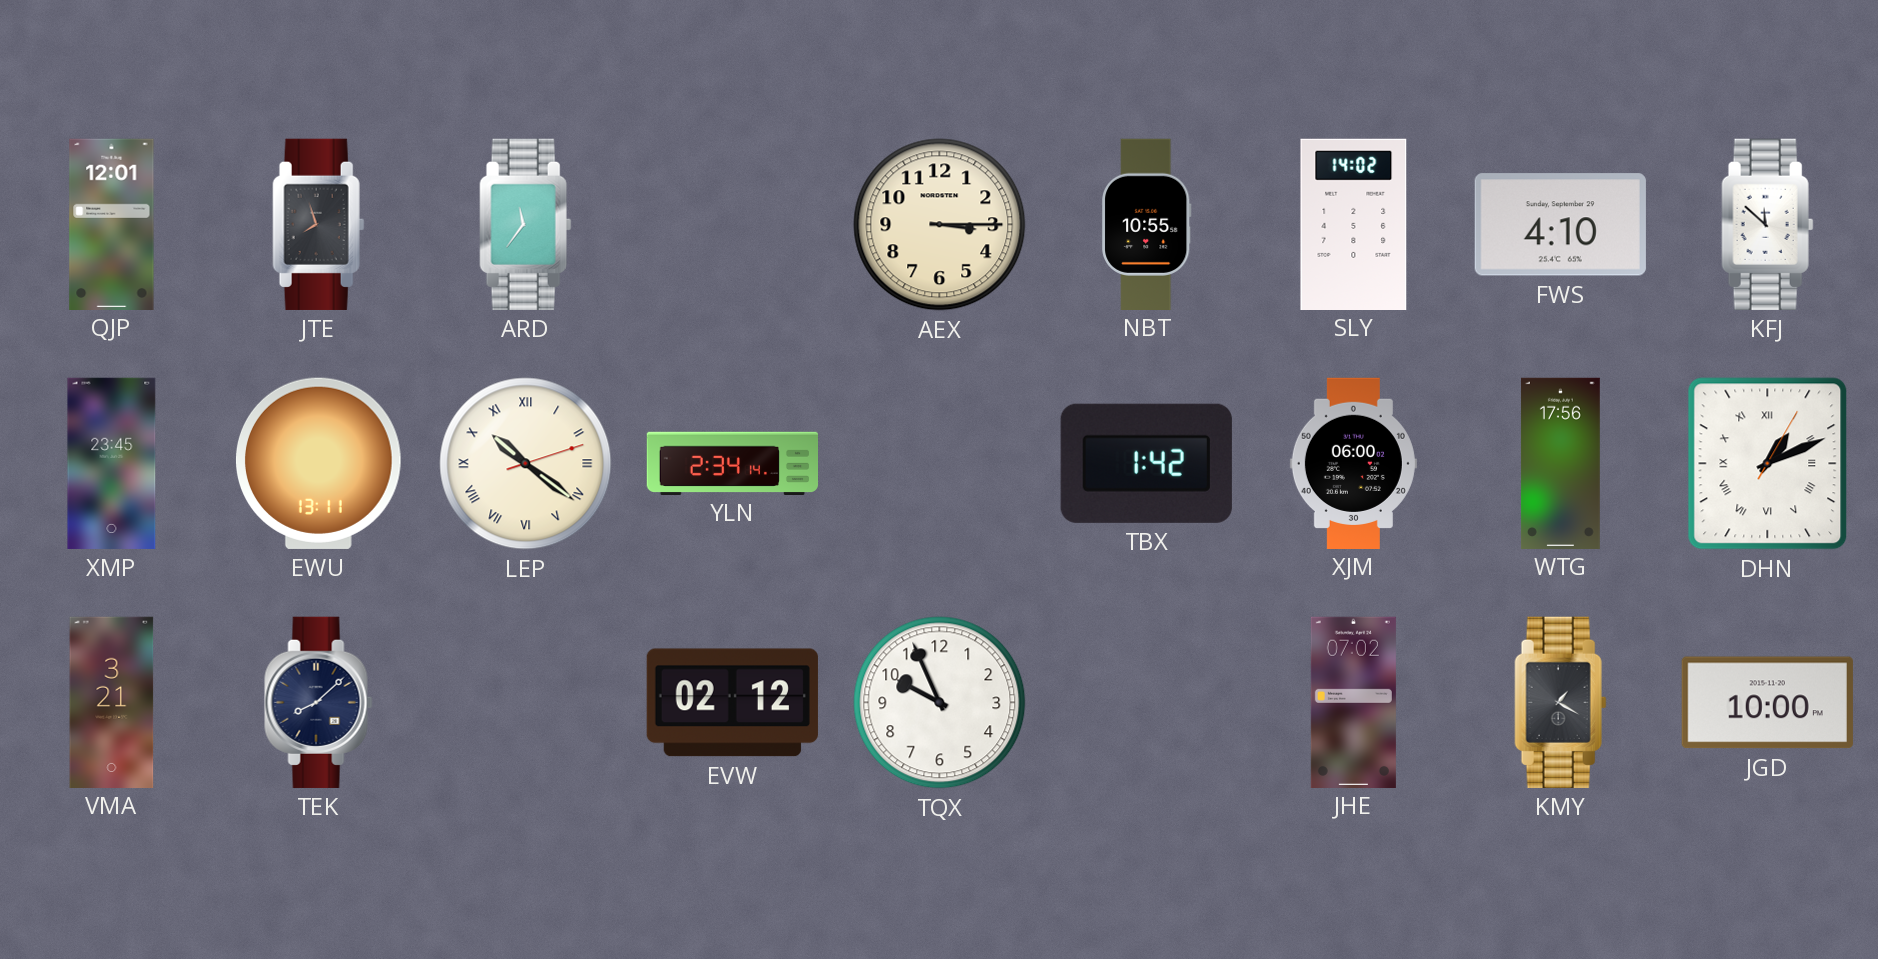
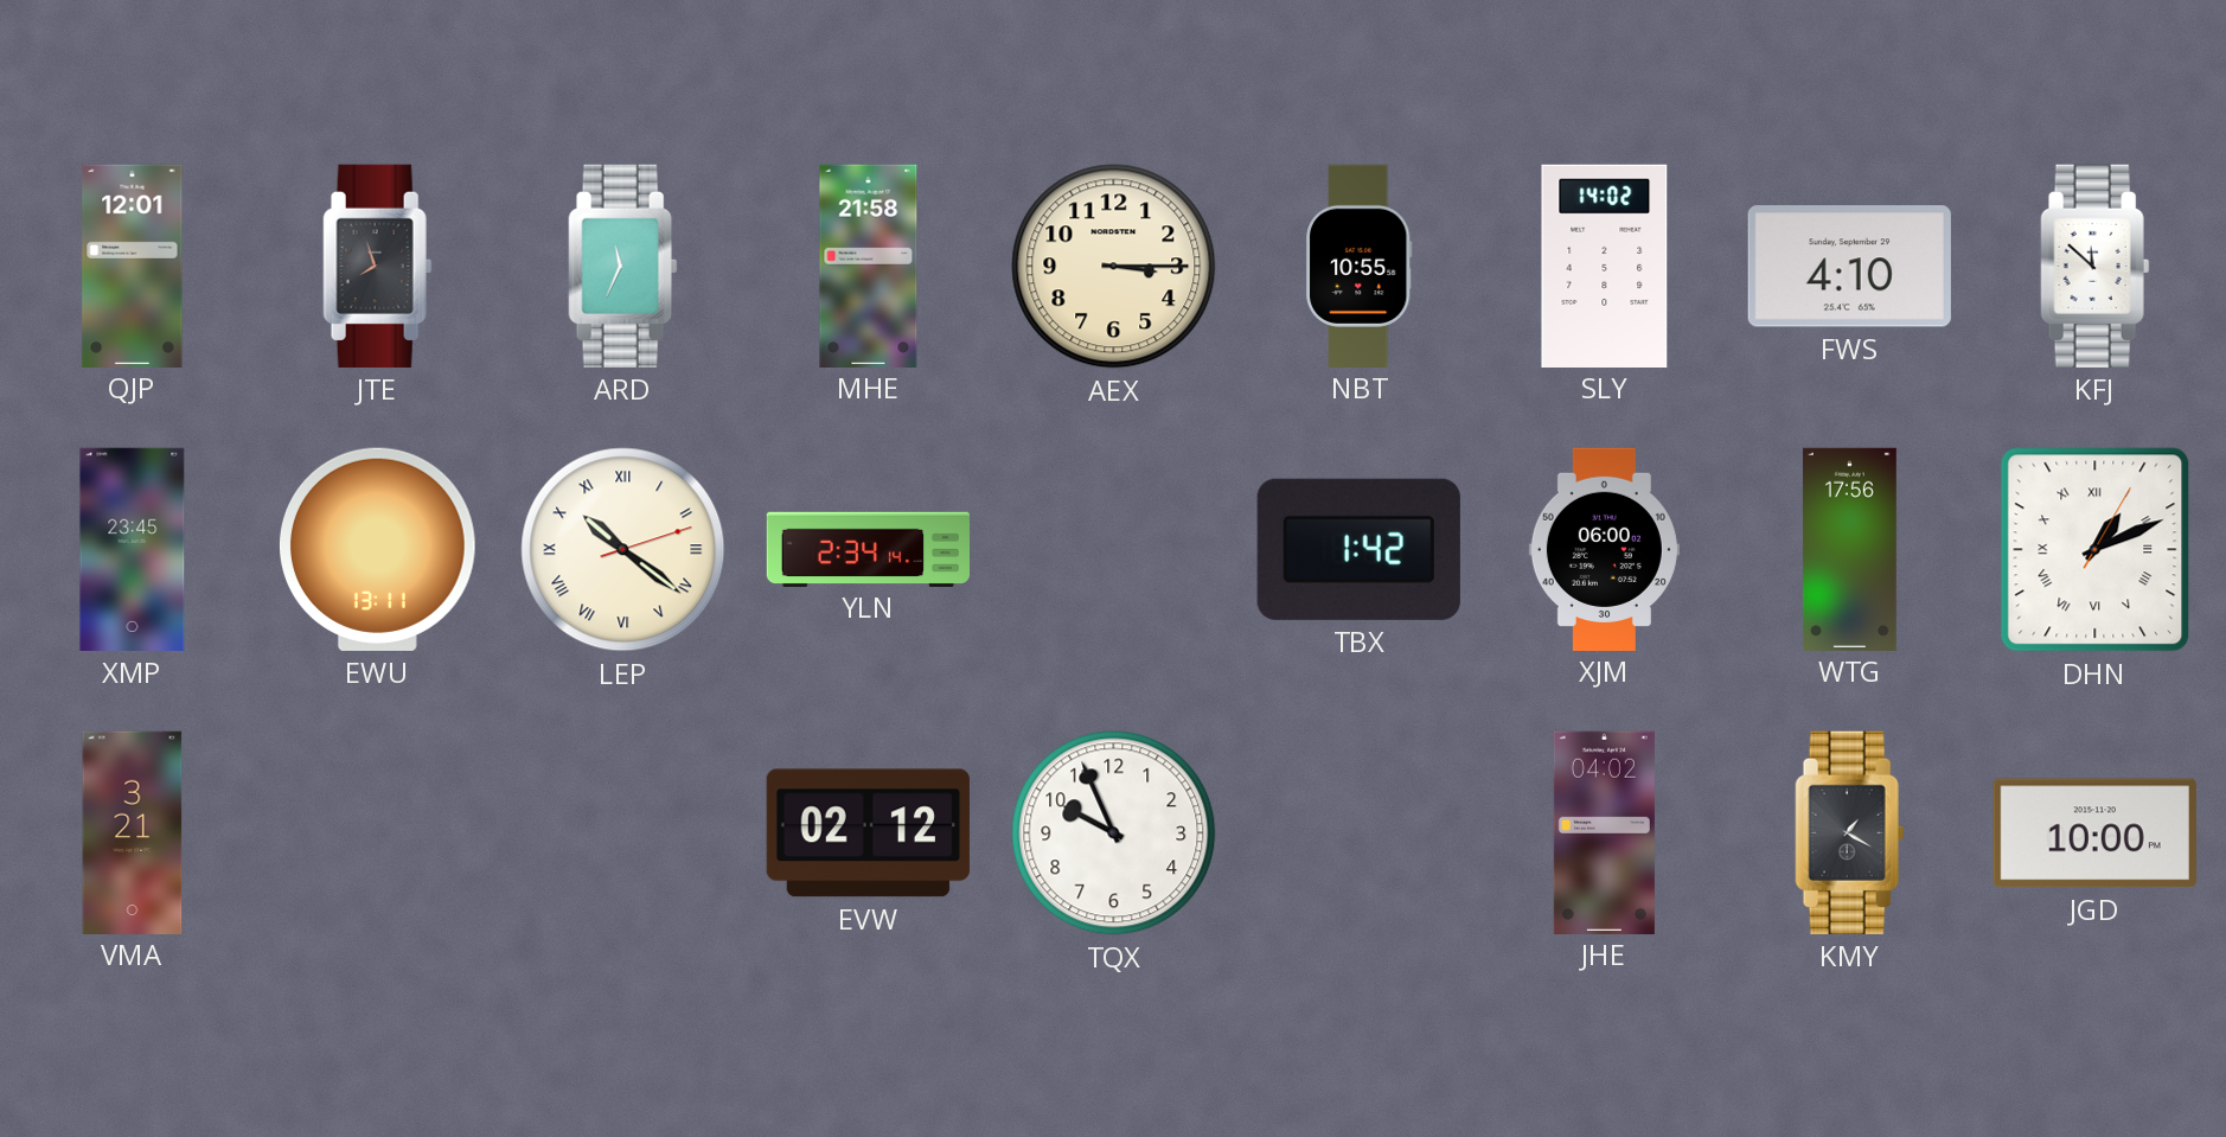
ARD: 11:36 -> 11:34
MHE: none -> 21:58
TEK: 8:08 -> none
JHE: 07:02 -> 04:02
